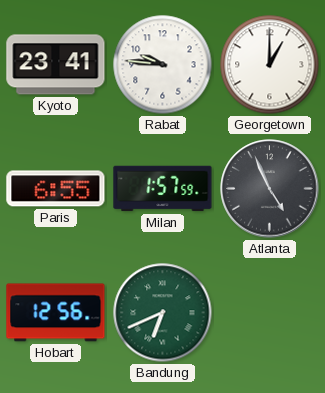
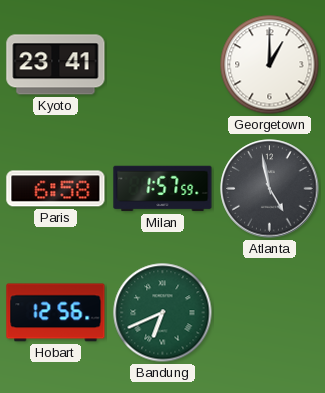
Rabat: 9:46 -> none
Paris: 6:55 -> 6:58
Atlanta: 4:56 -> 4:58
